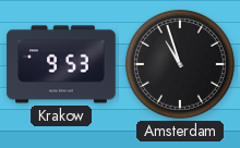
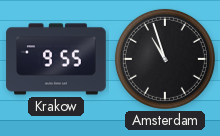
Krakow: 9:53 -> 9:55
